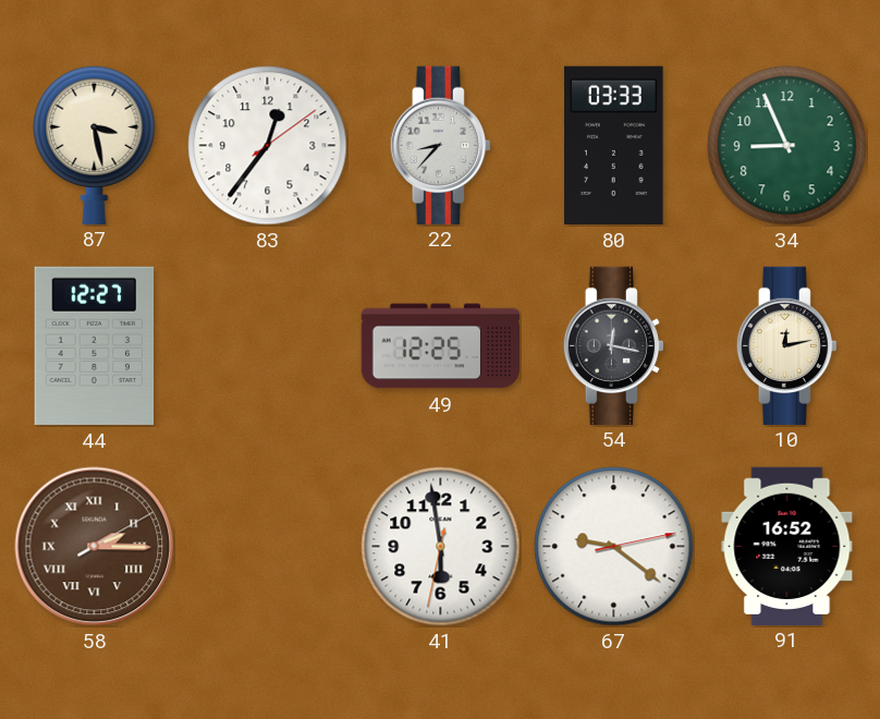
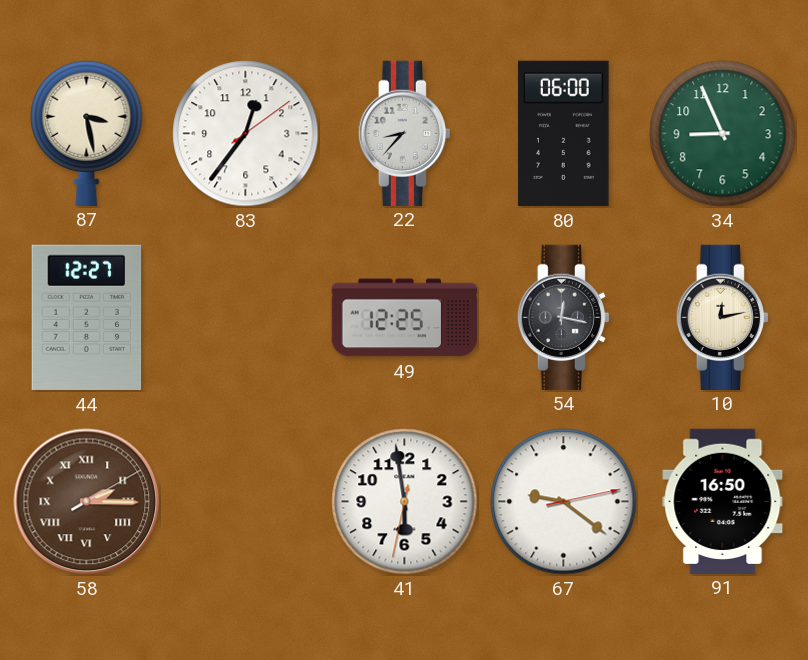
80: 03:33 -> 06:00
91: 16:52 -> 16:50
